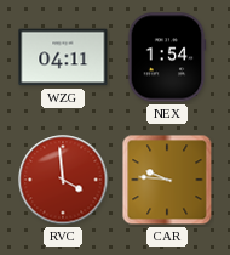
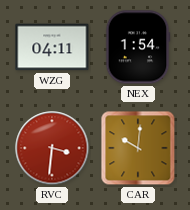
RVC: 3:59 -> 3:31
CAR: 9:46 -> 10:01
